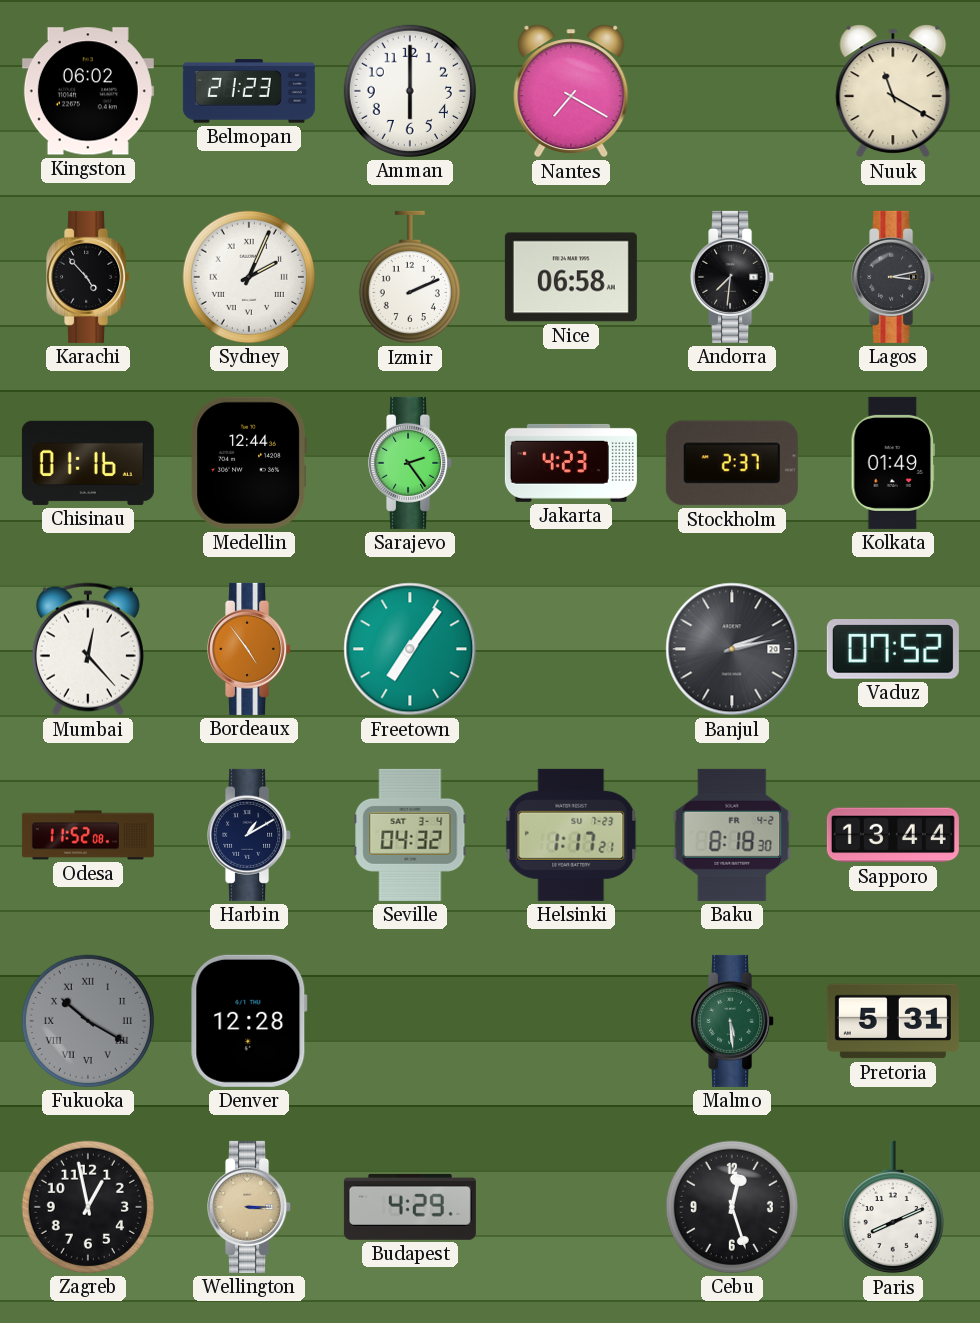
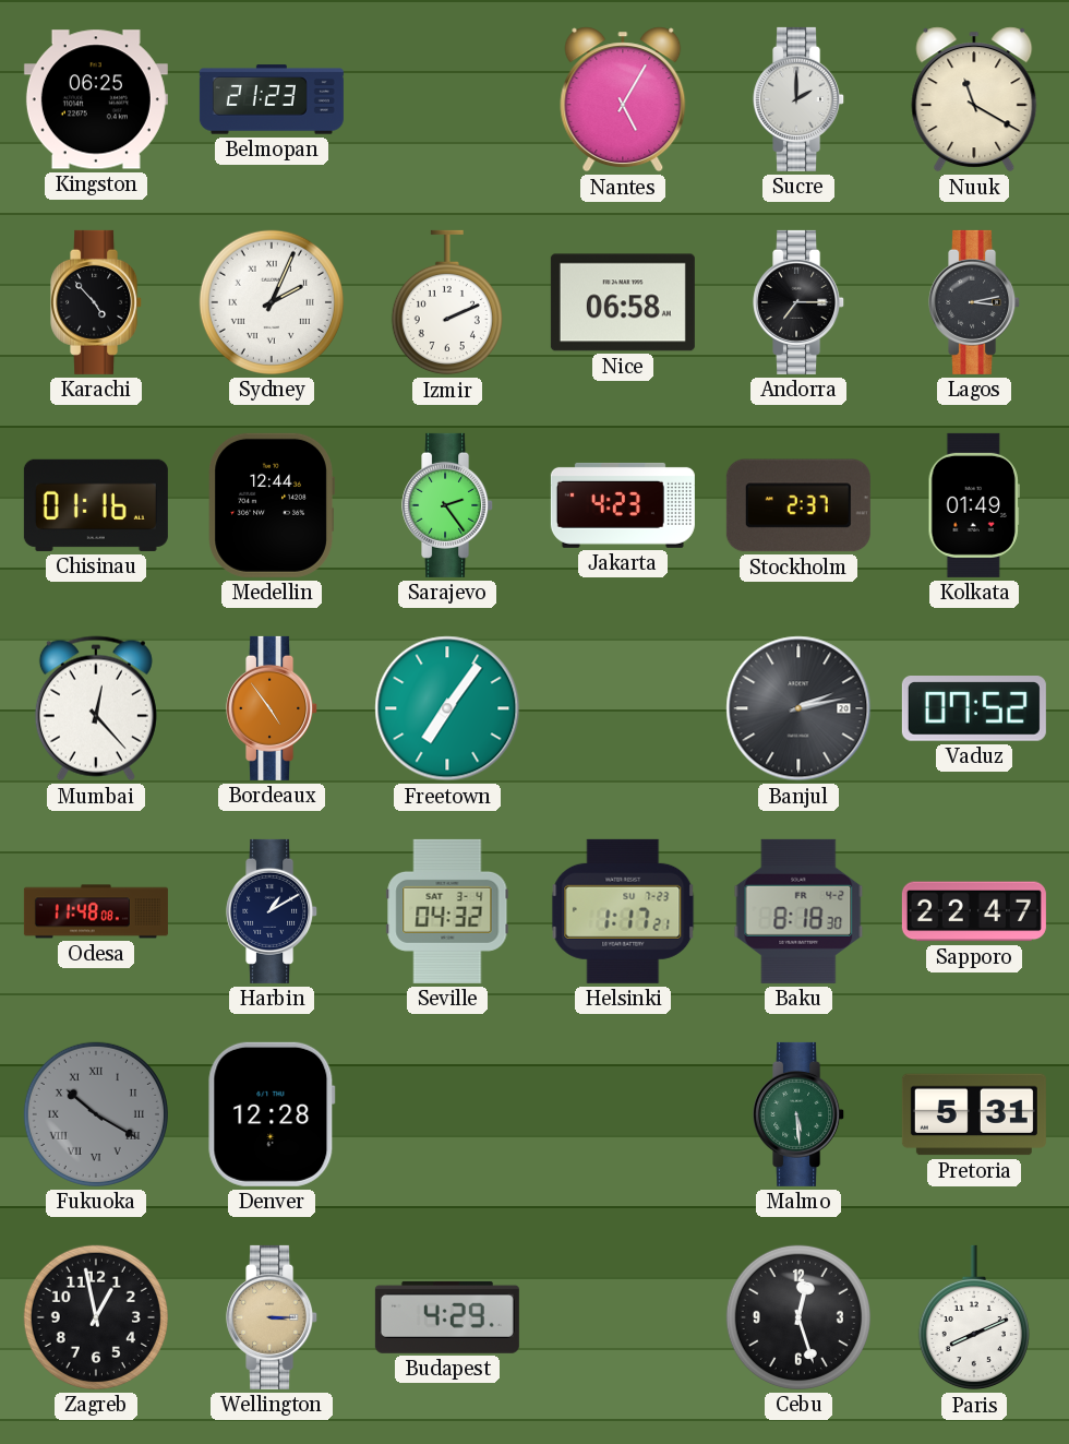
Kingston: 06:02 -> 06:25
Amman: 6:00 -> none
Nantes: 7:20 -> 5:05
Sucre: none -> 2:00
Andorra: 7:31 -> 7:15
Odesa: 11:52 -> 11:48
Sapporo: 13:44 -> 22:47
